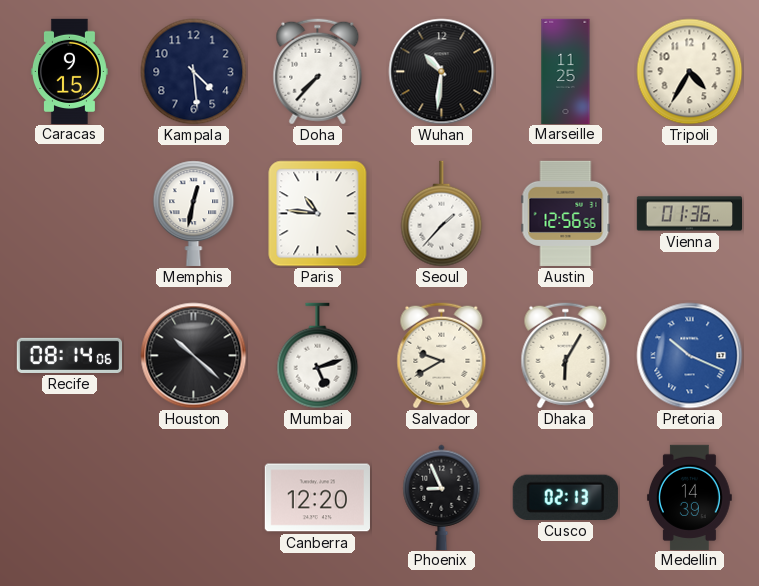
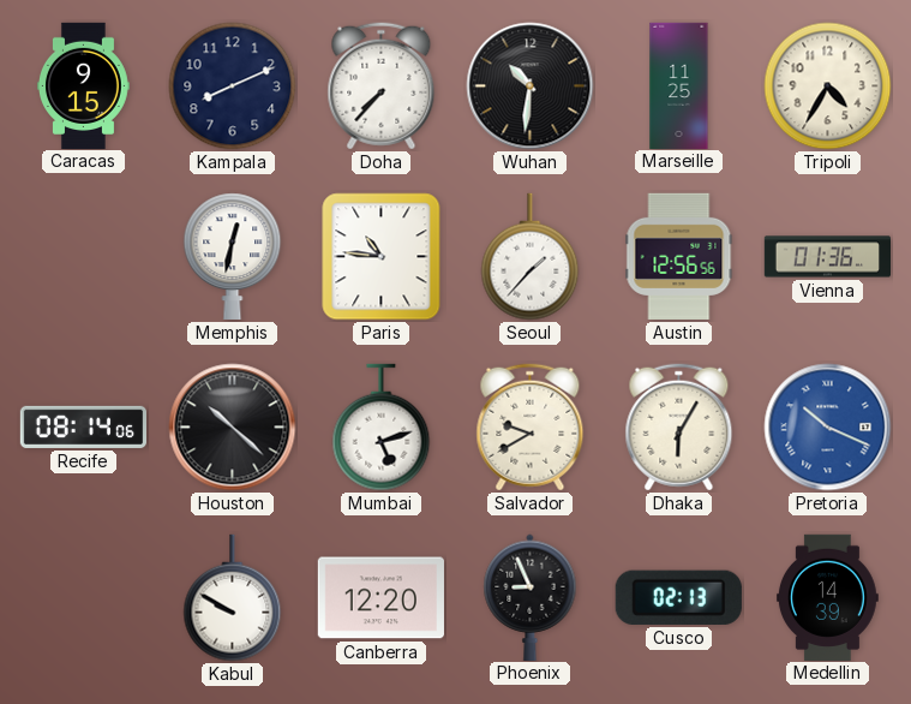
Kampala: 4:29 -> 8:11
Kabul: none -> 9:50
